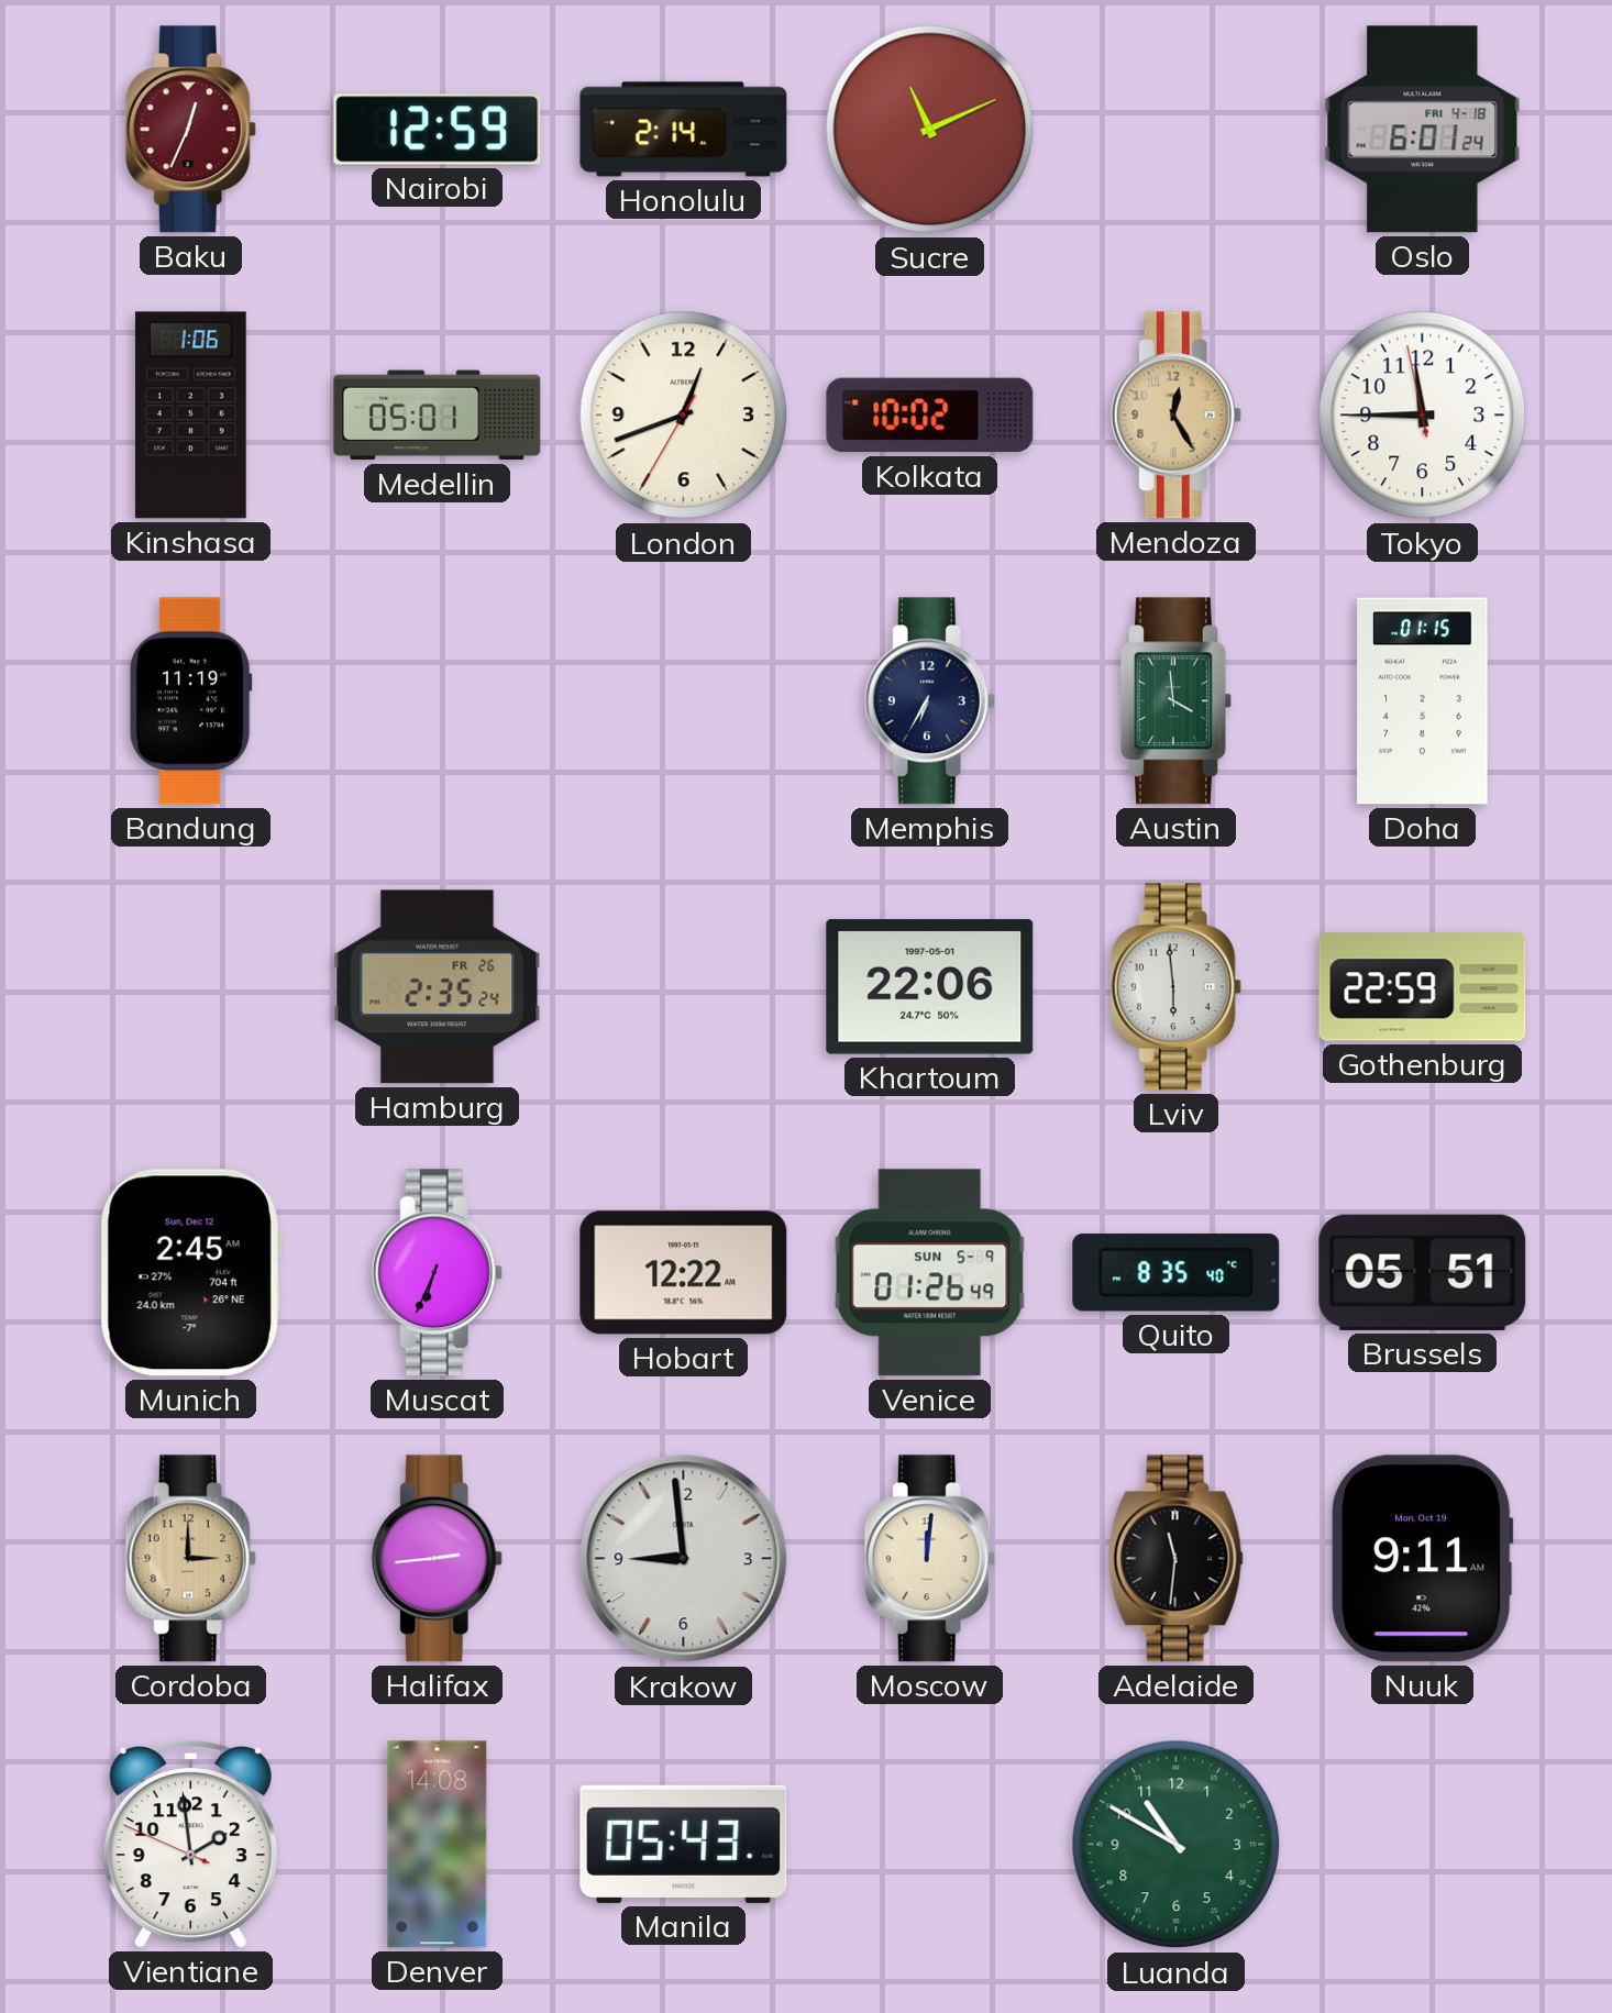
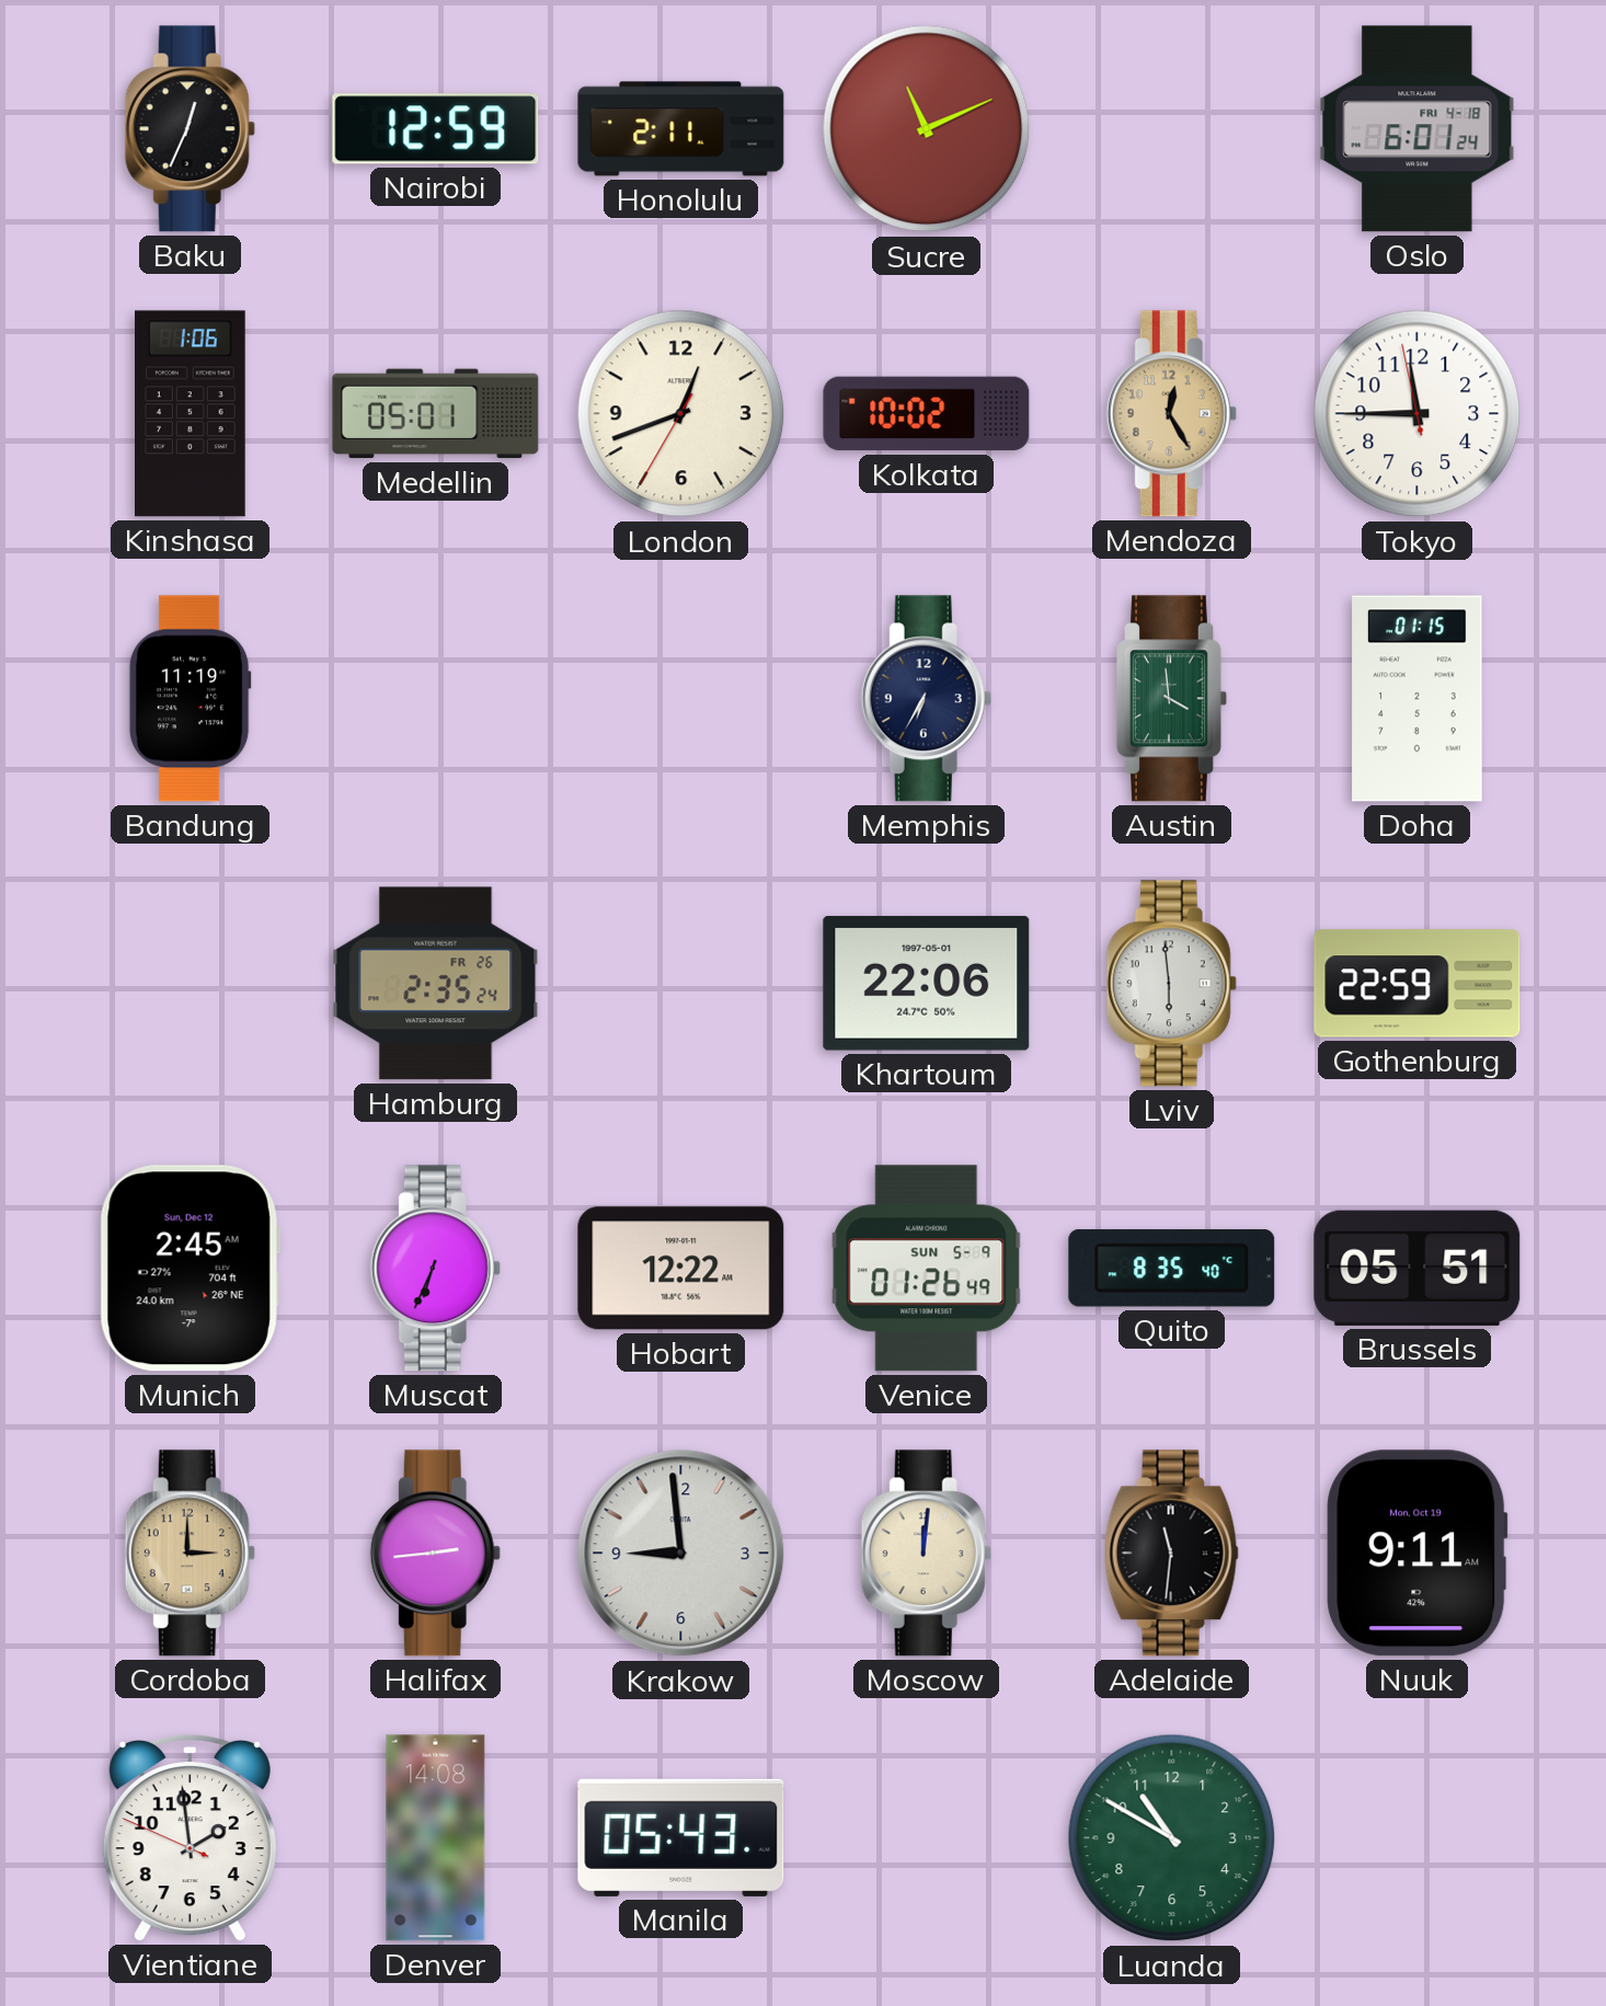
Baku dial: burgundy -> black
Honolulu: 2:14 -> 2:11
